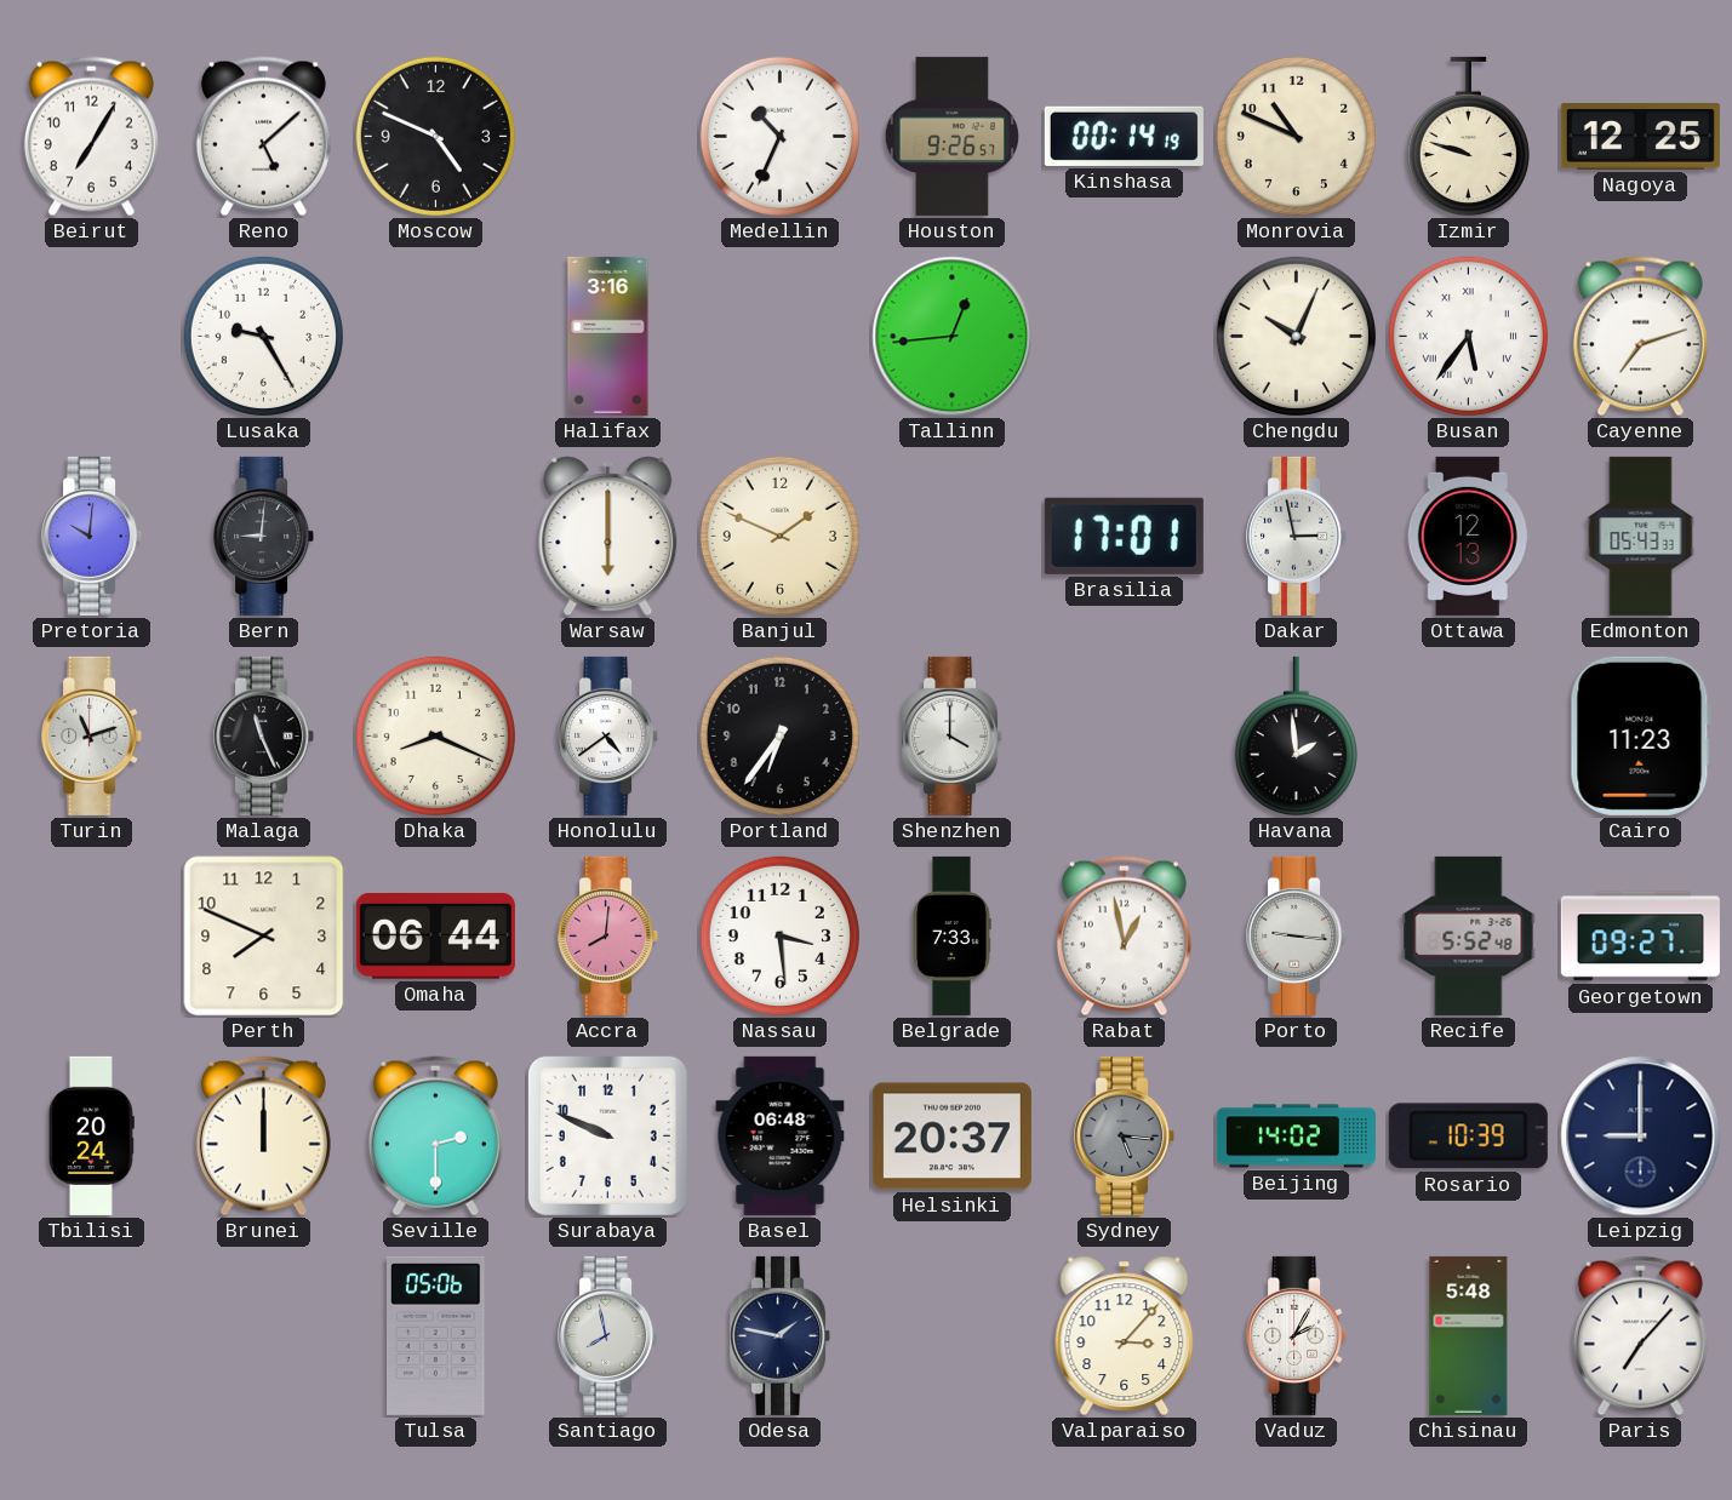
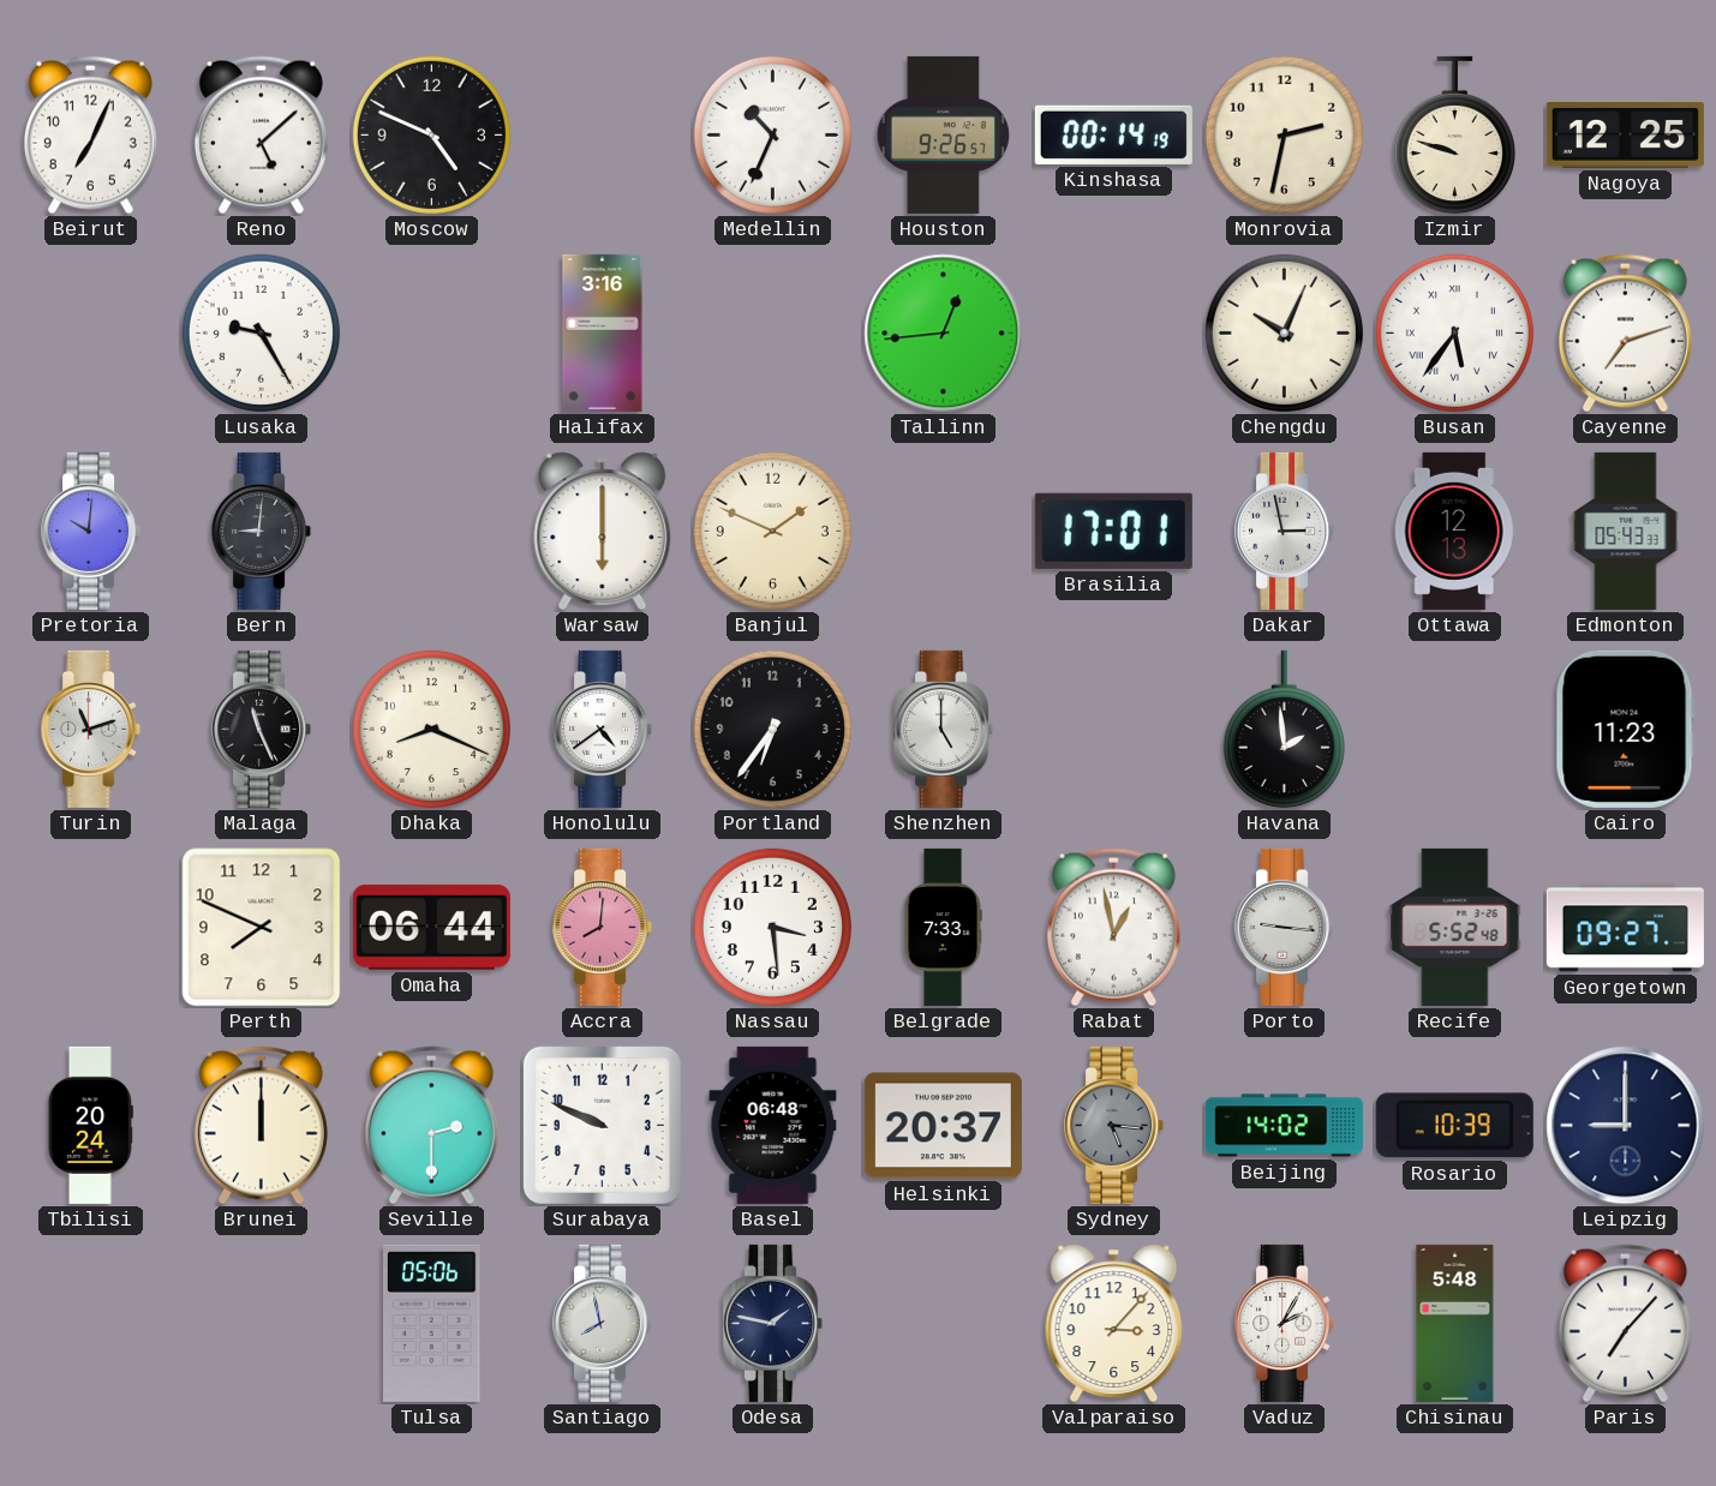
Beirut: 7:05 -> 7:04
Monrovia: 10:49 -> 2:32
Shenzhen: 4:00 -> 5:00
